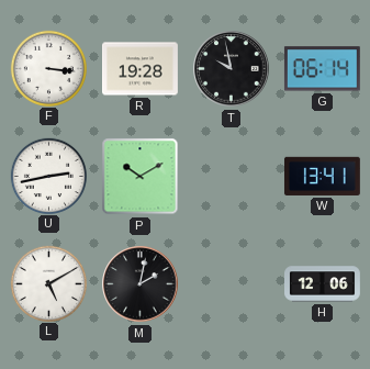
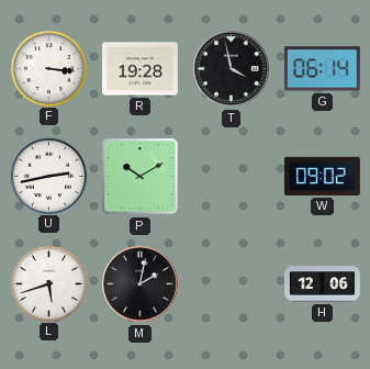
T: 9:58 -> 3:58
W: 13:41 -> 09:02
L: 5:10 -> 5:42
